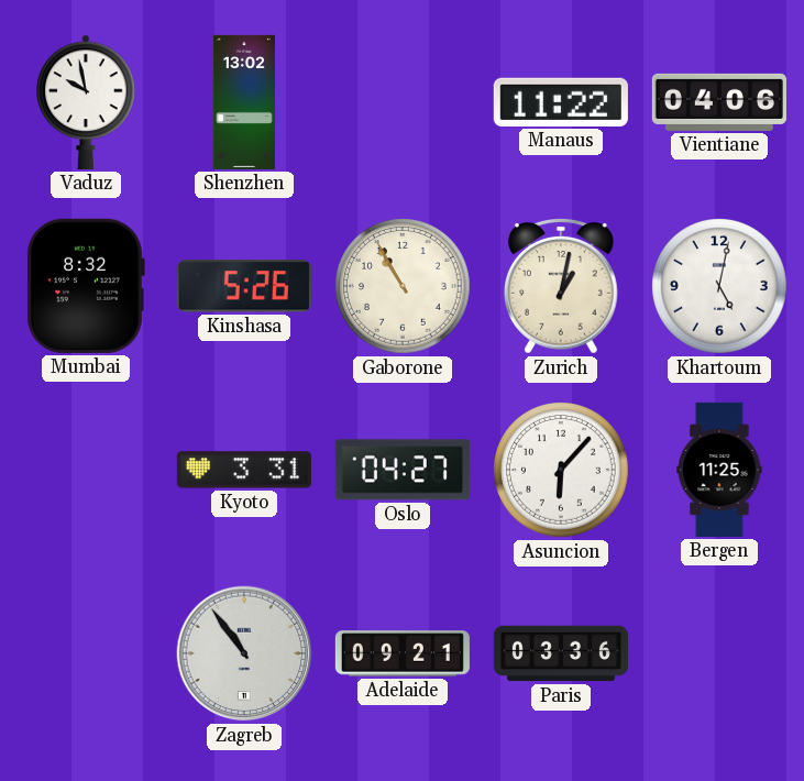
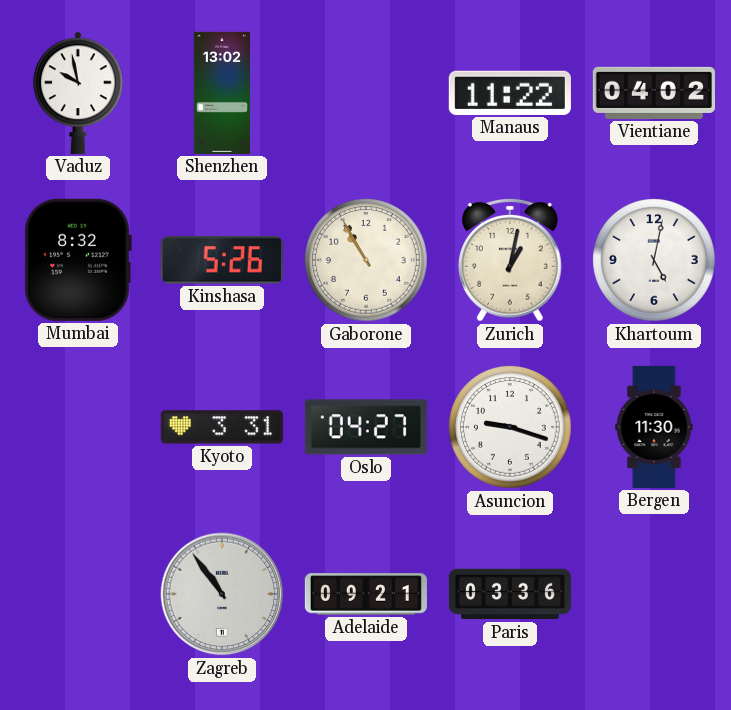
Vientiane: 04:06 -> 04:02
Asuncion: 6:07 -> 9:18
Bergen: 11:25 -> 11:30
